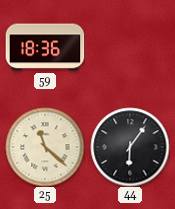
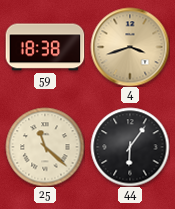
59: 18:36 -> 18:38
4: none -> 3:42
